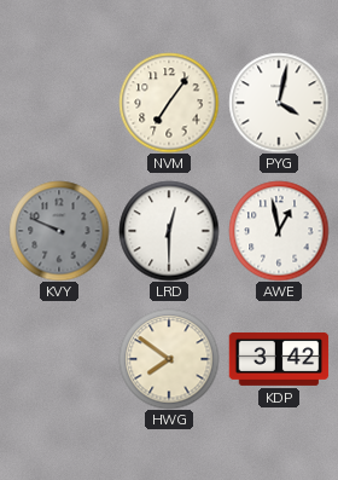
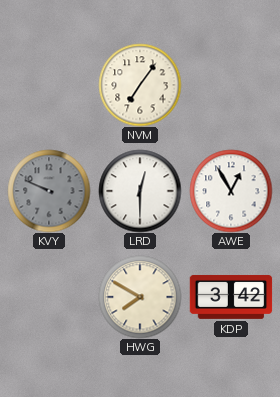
PYG: 4:02 -> none
AWE: 12:58 -> 12:55
HWG: 7:51 -> 7:50
